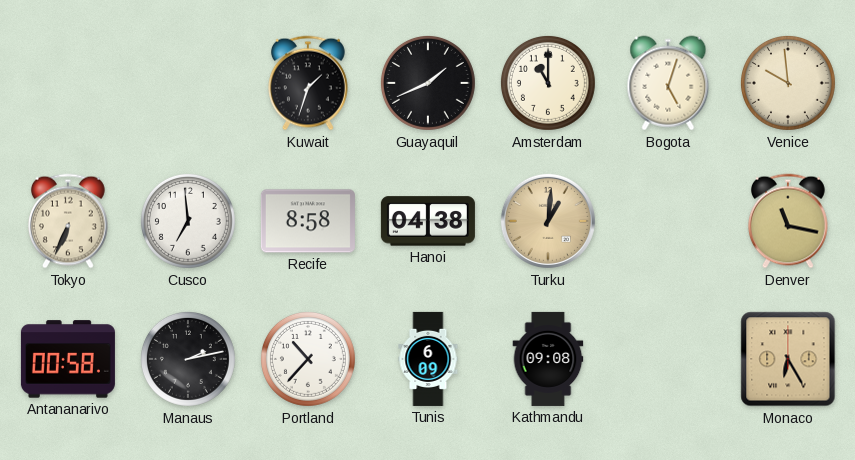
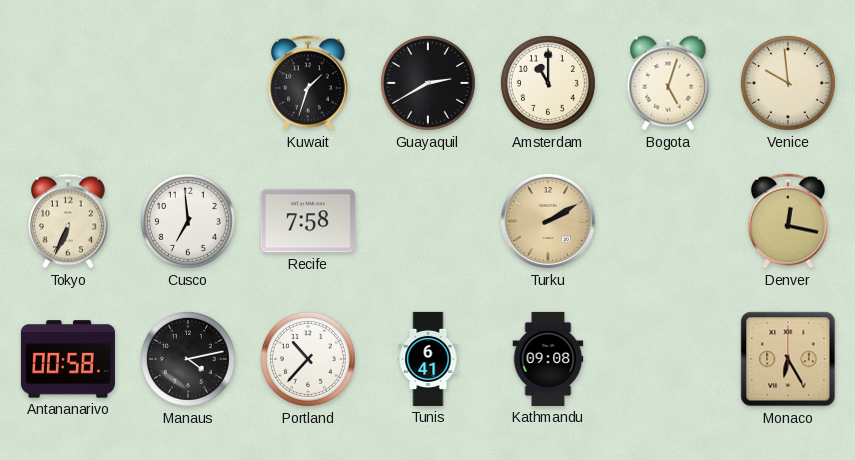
Guayaquil: 1:41 -> 2:40
Recife: 8:58 -> 7:58
Hanoi: 04:38 -> none
Turku: 1:01 -> 2:10
Denver: 11:17 -> 12:17
Manaus: 2:13 -> 4:13
Tunis: 6:09 -> 6:41
